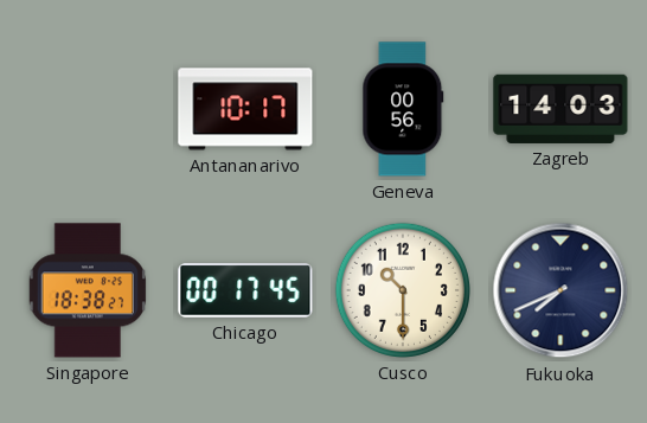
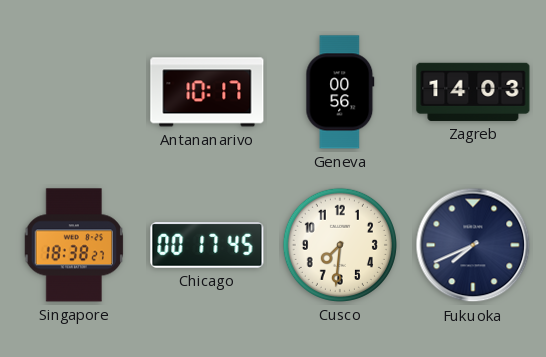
Cusco: 10:30 -> 7:31
